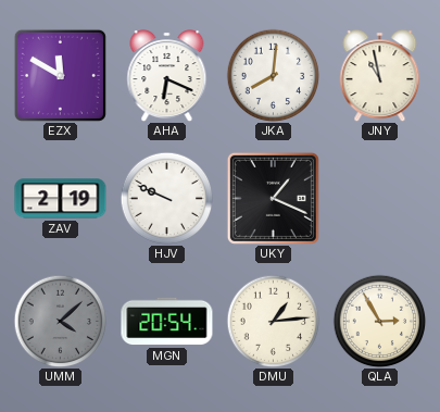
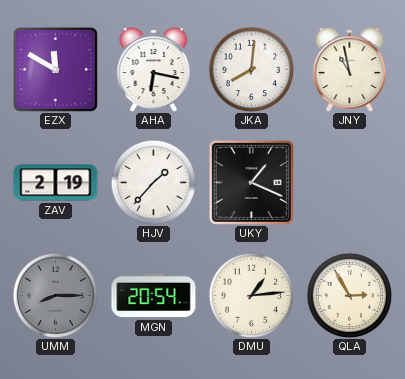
AHA: 6:19 -> 6:17
HJV: 9:49 -> 1:37
UMM: 4:08 -> 8:15
